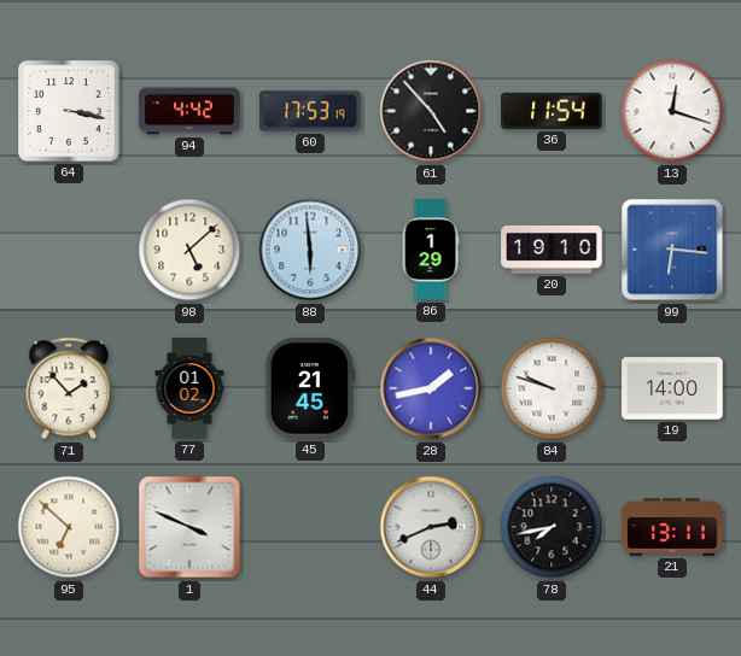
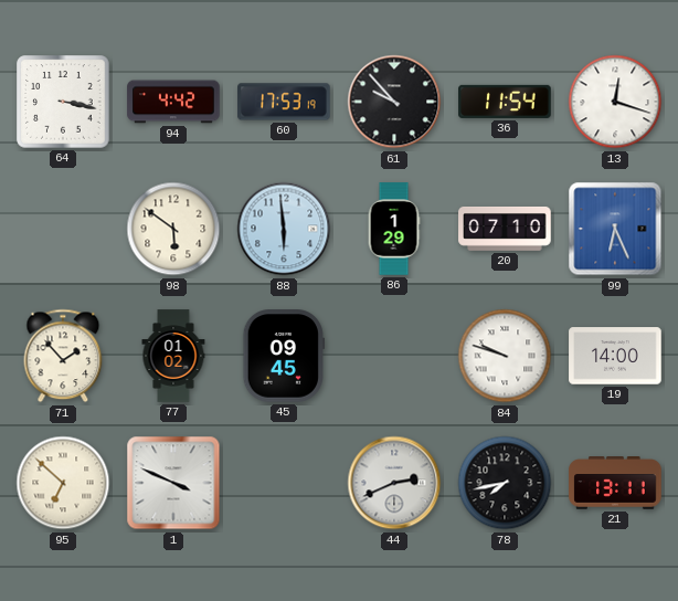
61: 4:53 -> 9:53
98: 5:08 -> 5:51
20: 19:10 -> 07:10
99: 6:16 -> 6:26
45: 21:45 -> 09:45
28: 1:43 -> none
